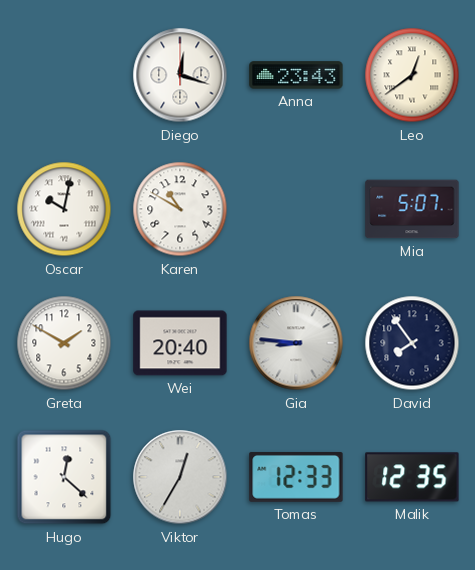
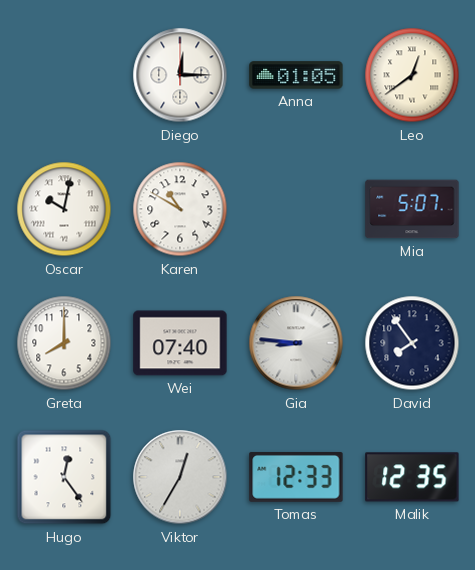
Diego: 12:18 -> 12:15
Anna: 23:43 -> 01:05
Greta: 1:50 -> 8:00
Wei: 20:40 -> 07:40
Hugo: 12:22 -> 12:24
